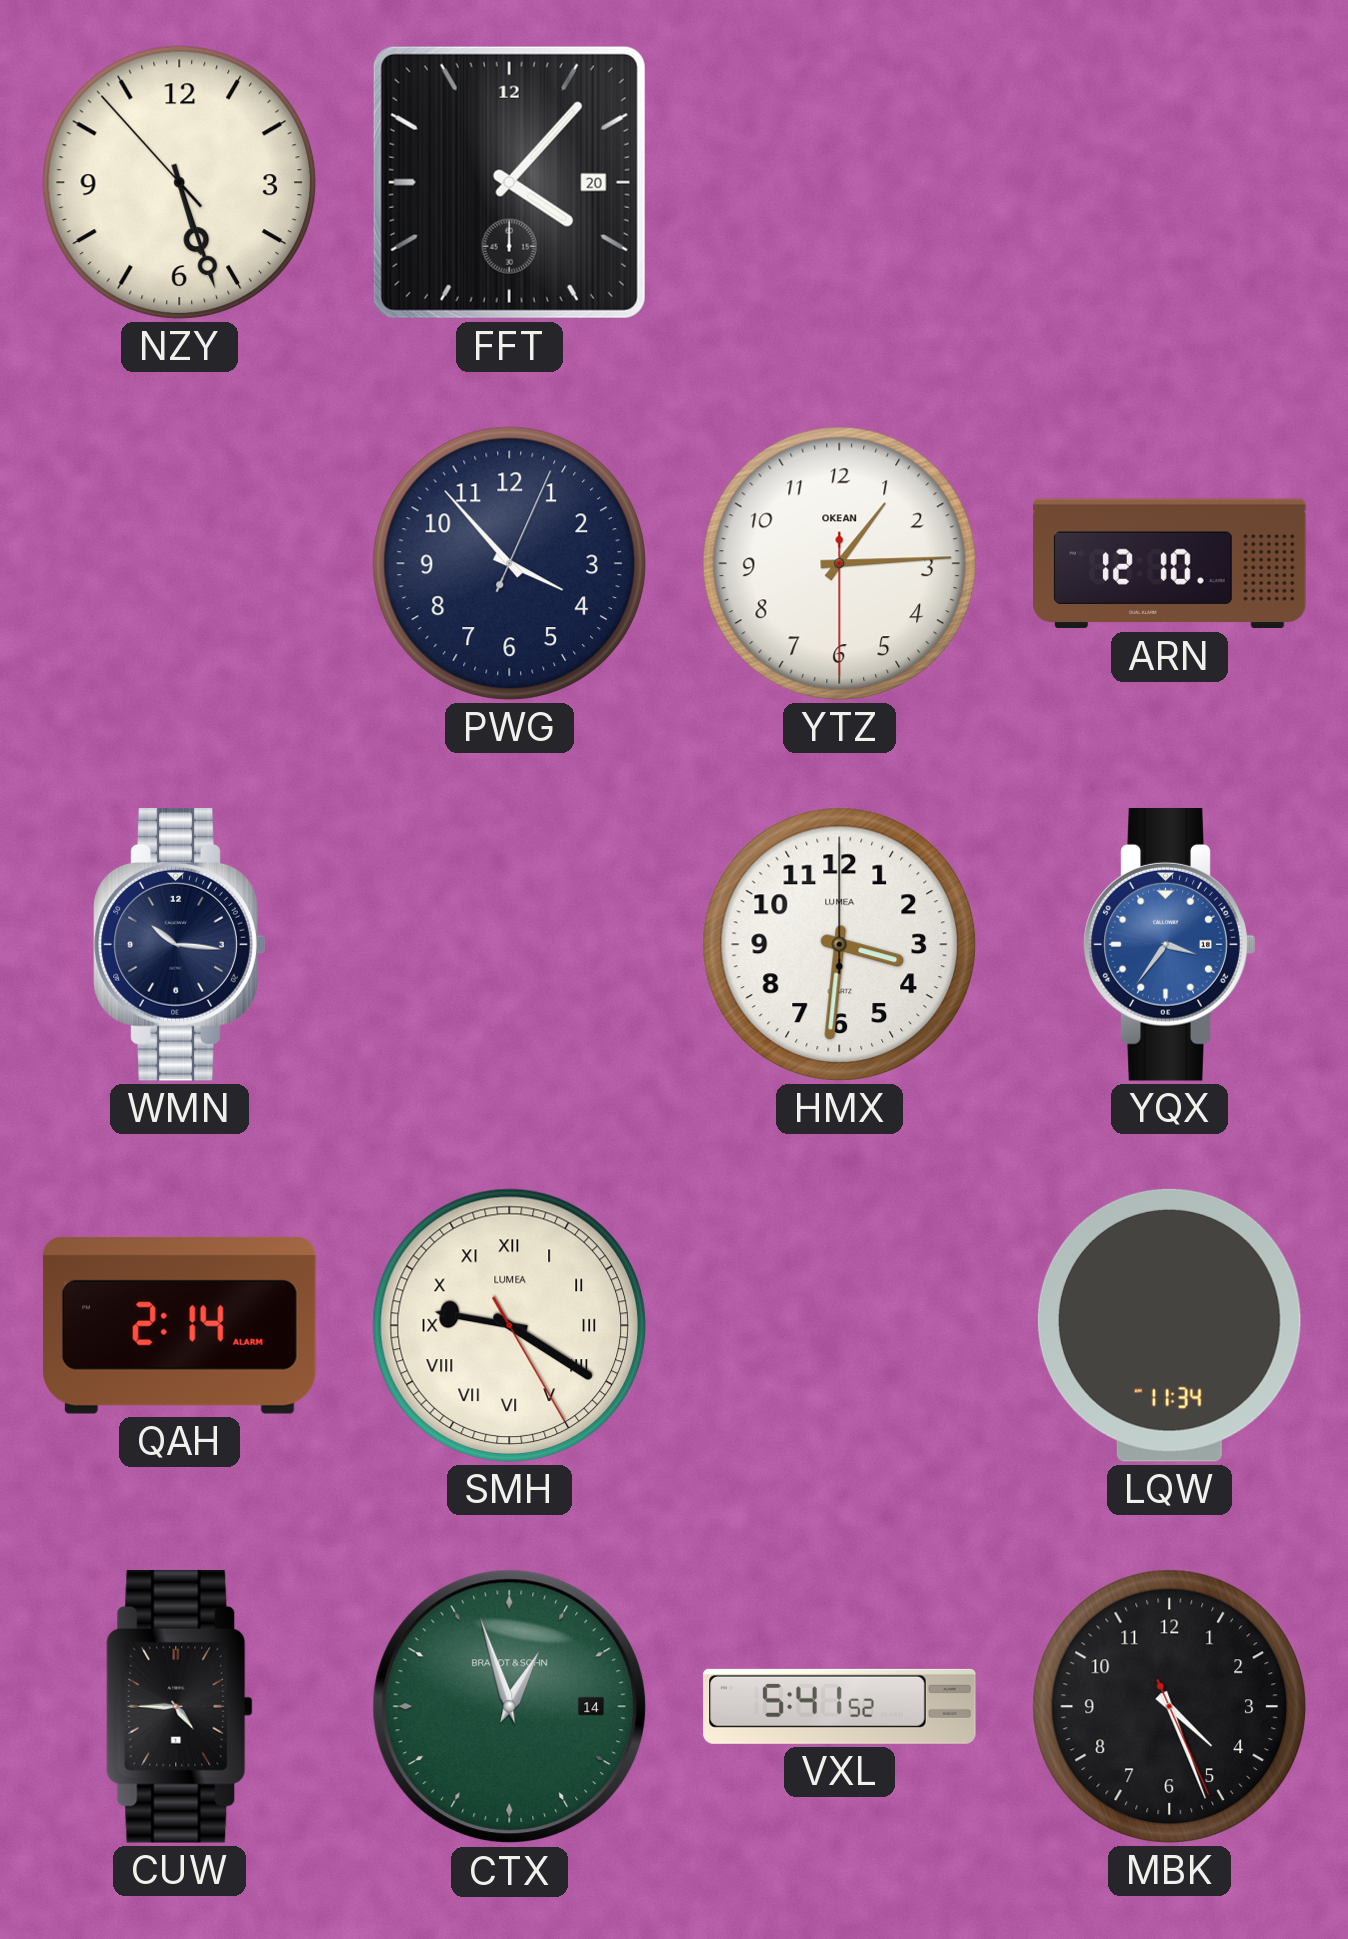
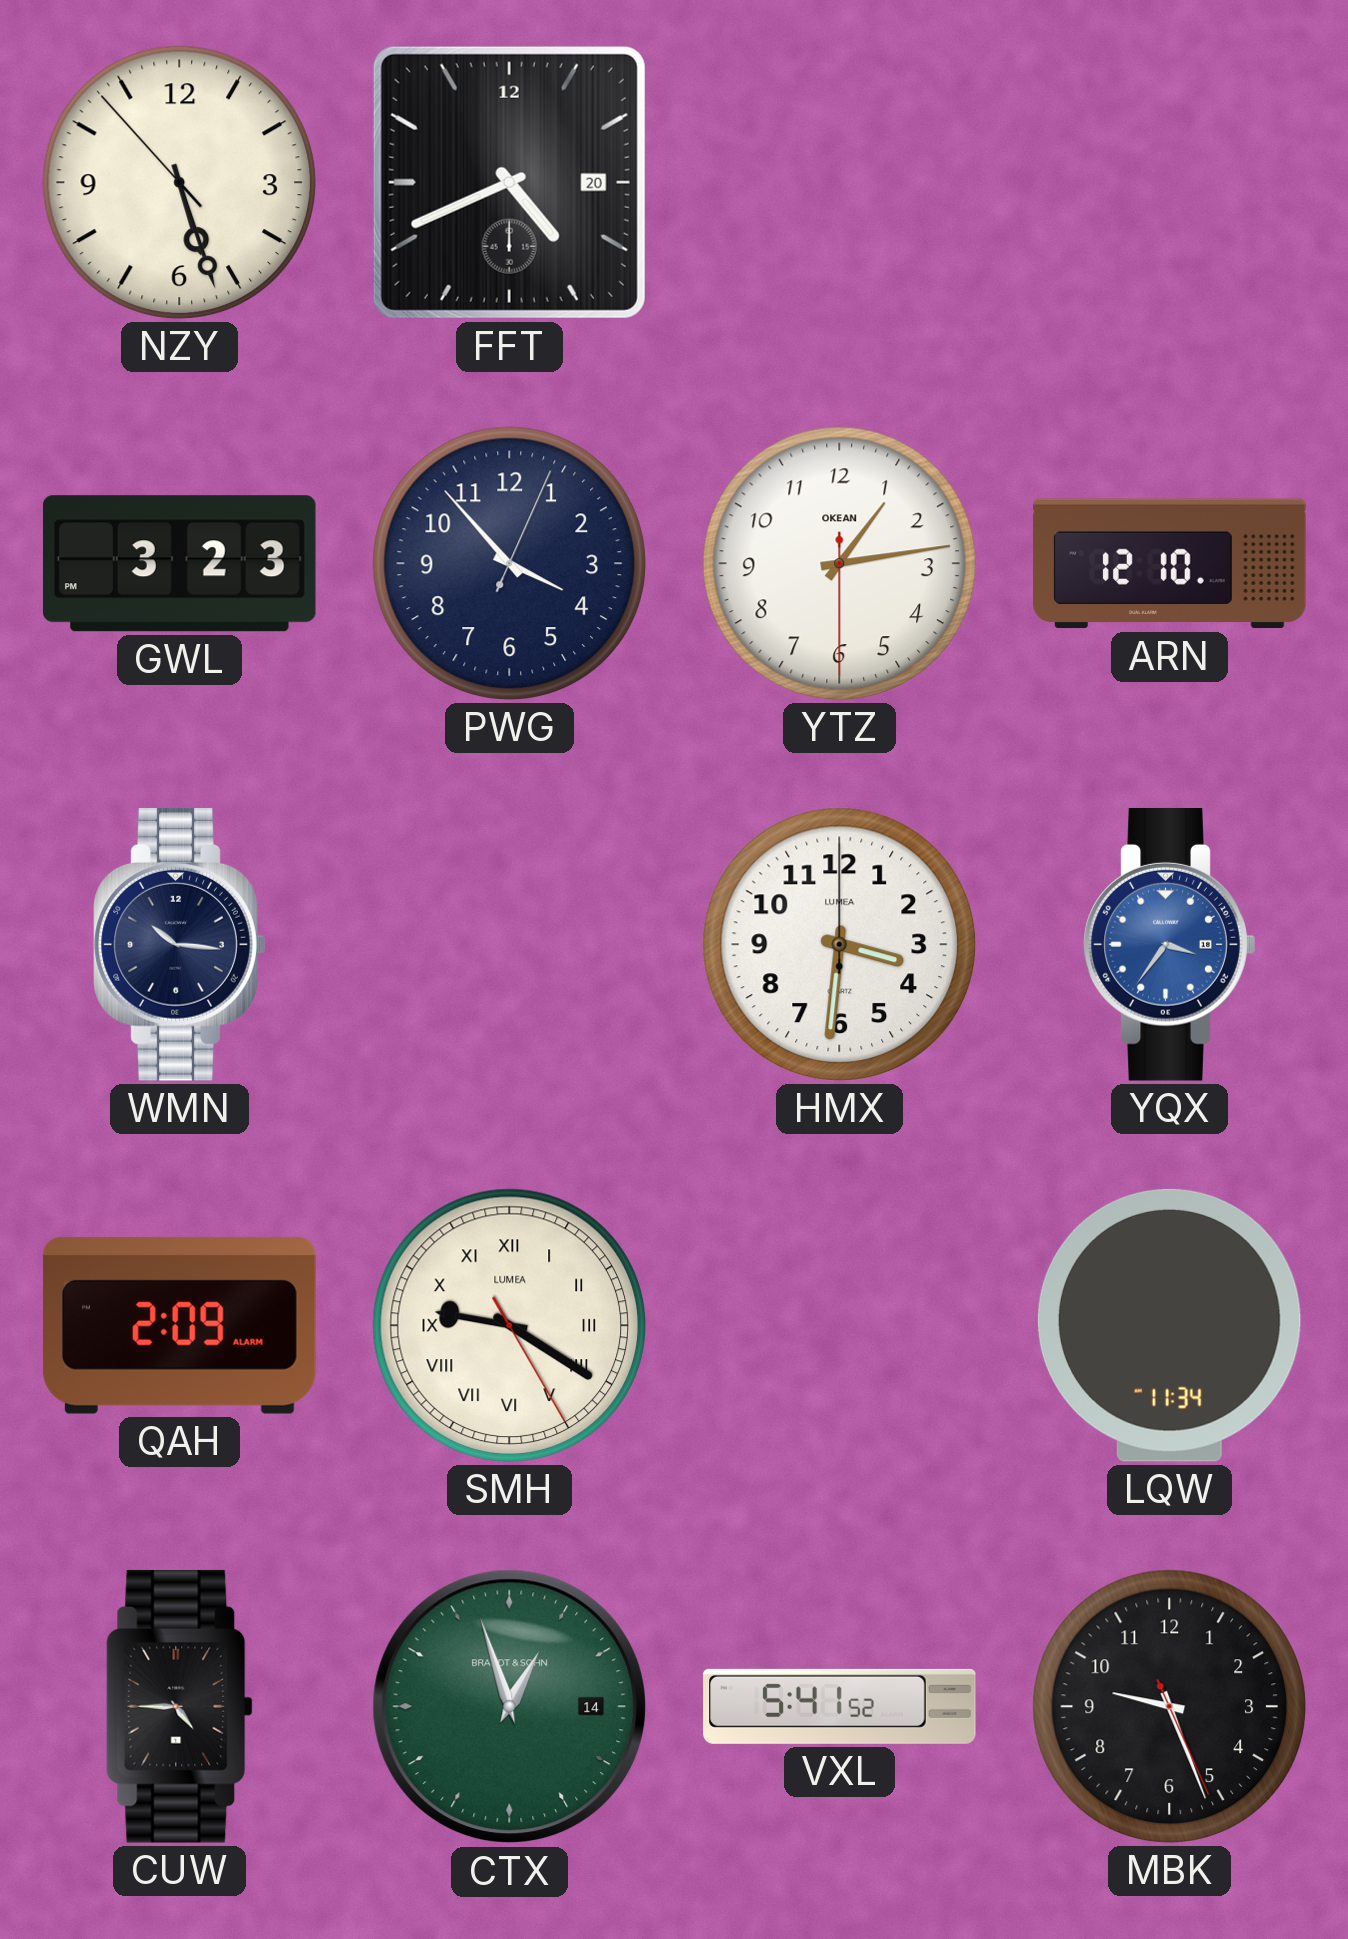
FFT: 4:07 -> 4:41
GWL: none -> 3:23
YTZ: 1:14 -> 1:13
QAH: 2:14 -> 2:09
MBK: 4:26 -> 9:26
